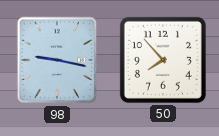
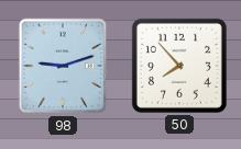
98: 9:17 -> 9:12
